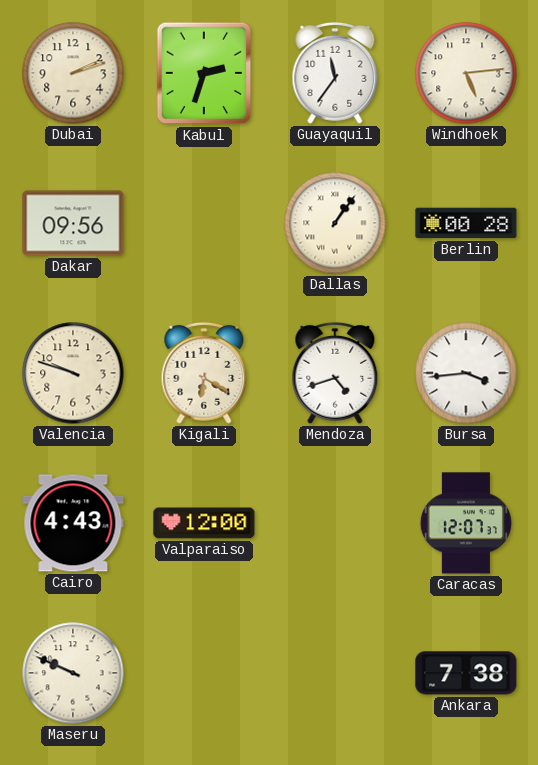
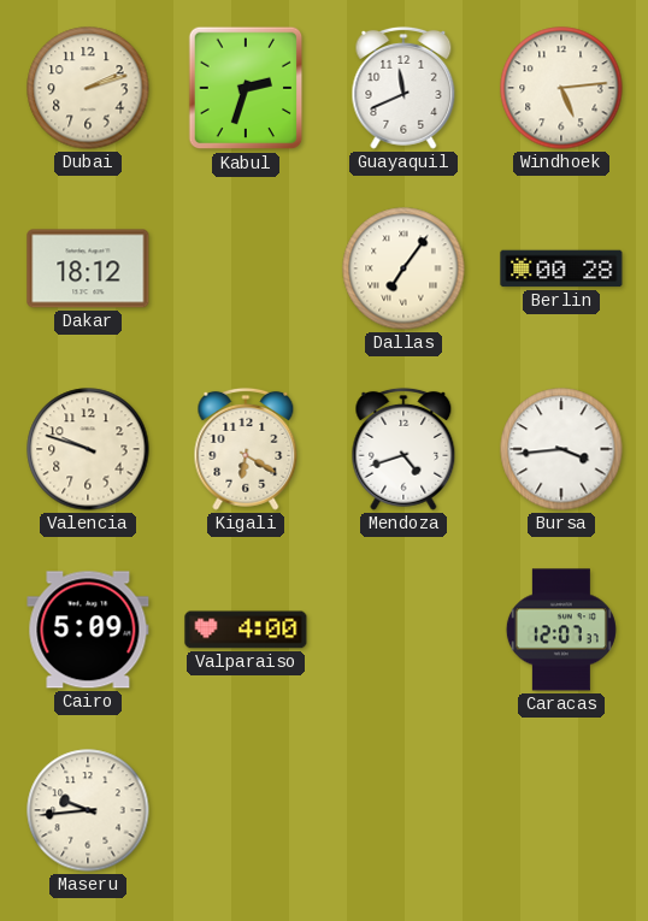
Guayaquil: 11:36 -> 11:41
Dakar: 09:56 -> 18:12
Dallas: 1:06 -> 7:06
Cairo: 4:43 -> 5:09
Valparaiso: 12:00 -> 4:00
Maseru: 9:49 -> 9:44
Ankara: 7:38 -> none
